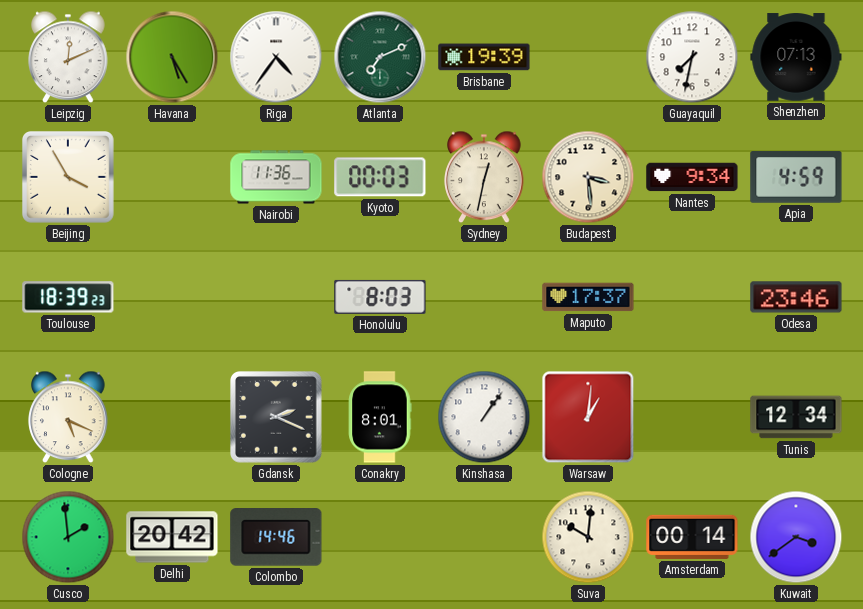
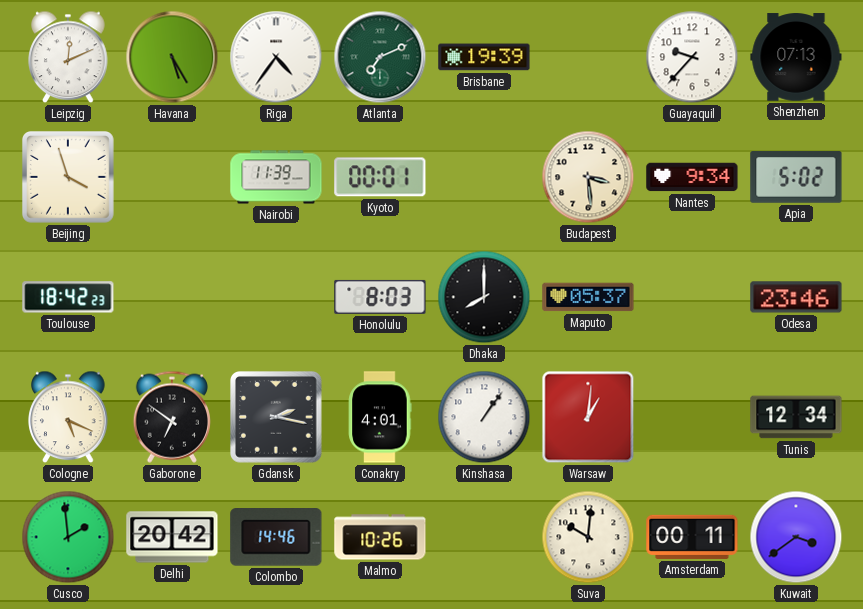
Guayaquil: 7:32 -> 9:37
Beijing: 3:55 -> 3:57
Nairobi: 11:36 -> 11:39
Kyoto: 00:03 -> 00:01
Sydney: 12:32 -> none
Apia: 4:59 -> 5:02
Toulouse: 18:39 -> 18:42
Dhaka: none -> 8:00
Maputo: 17:37 -> 05:37
Gaborone: none -> 6:51
Gdansk: 2:19 -> 2:17
Conakry: 8:01 -> 4:01
Malmo: none -> 10:26
Amsterdam: 00:14 -> 00:11
